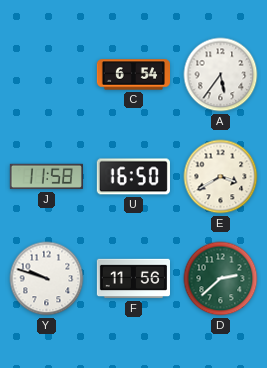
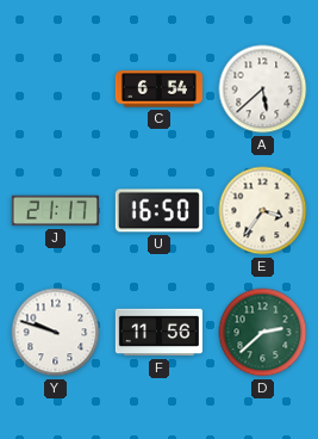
A: 5:36 -> 5:38
J: 11:58 -> 21:17
E: 3:40 -> 3:36
